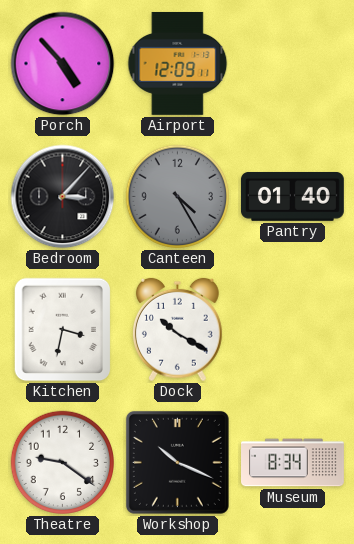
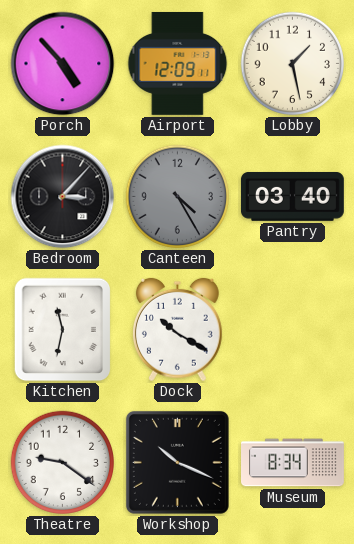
Lobby: none -> 1:28
Pantry: 01:40 -> 03:40
Kitchen: 3:32 -> 11:32
